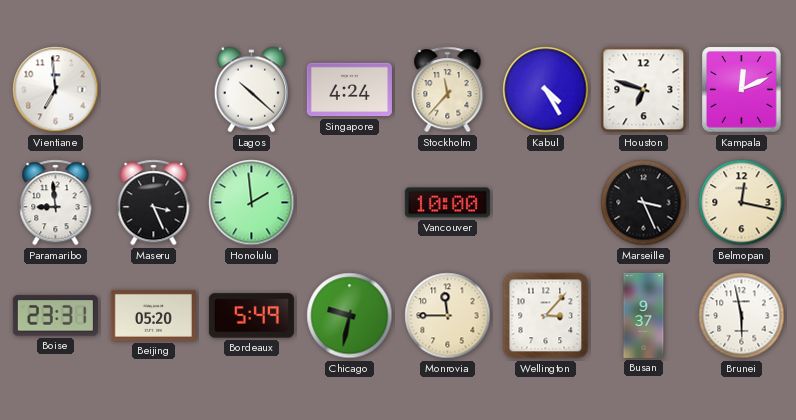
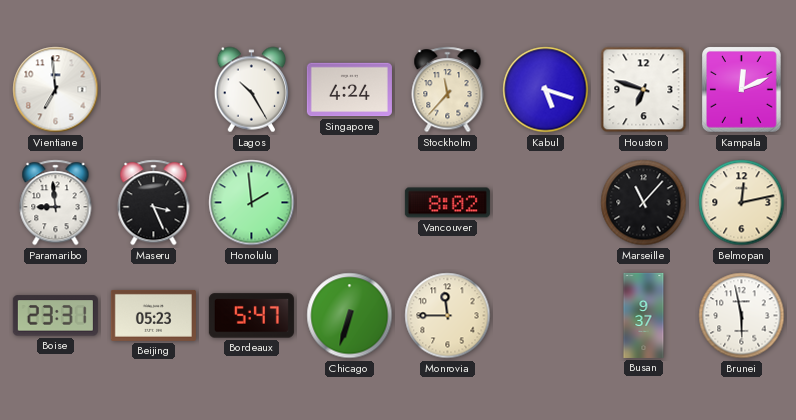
Lagos: 10:22 -> 10:25
Kabul: 4:25 -> 5:18
Vancouver: 10:00 -> 8:02
Marseille: 3:26 -> 11:07
Belmopan: 12:17 -> 12:13
Beijing: 05:20 -> 05:23
Bordeaux: 5:49 -> 5:47
Chicago: 9:32 -> 6:33
Wellington: 3:07 -> none
